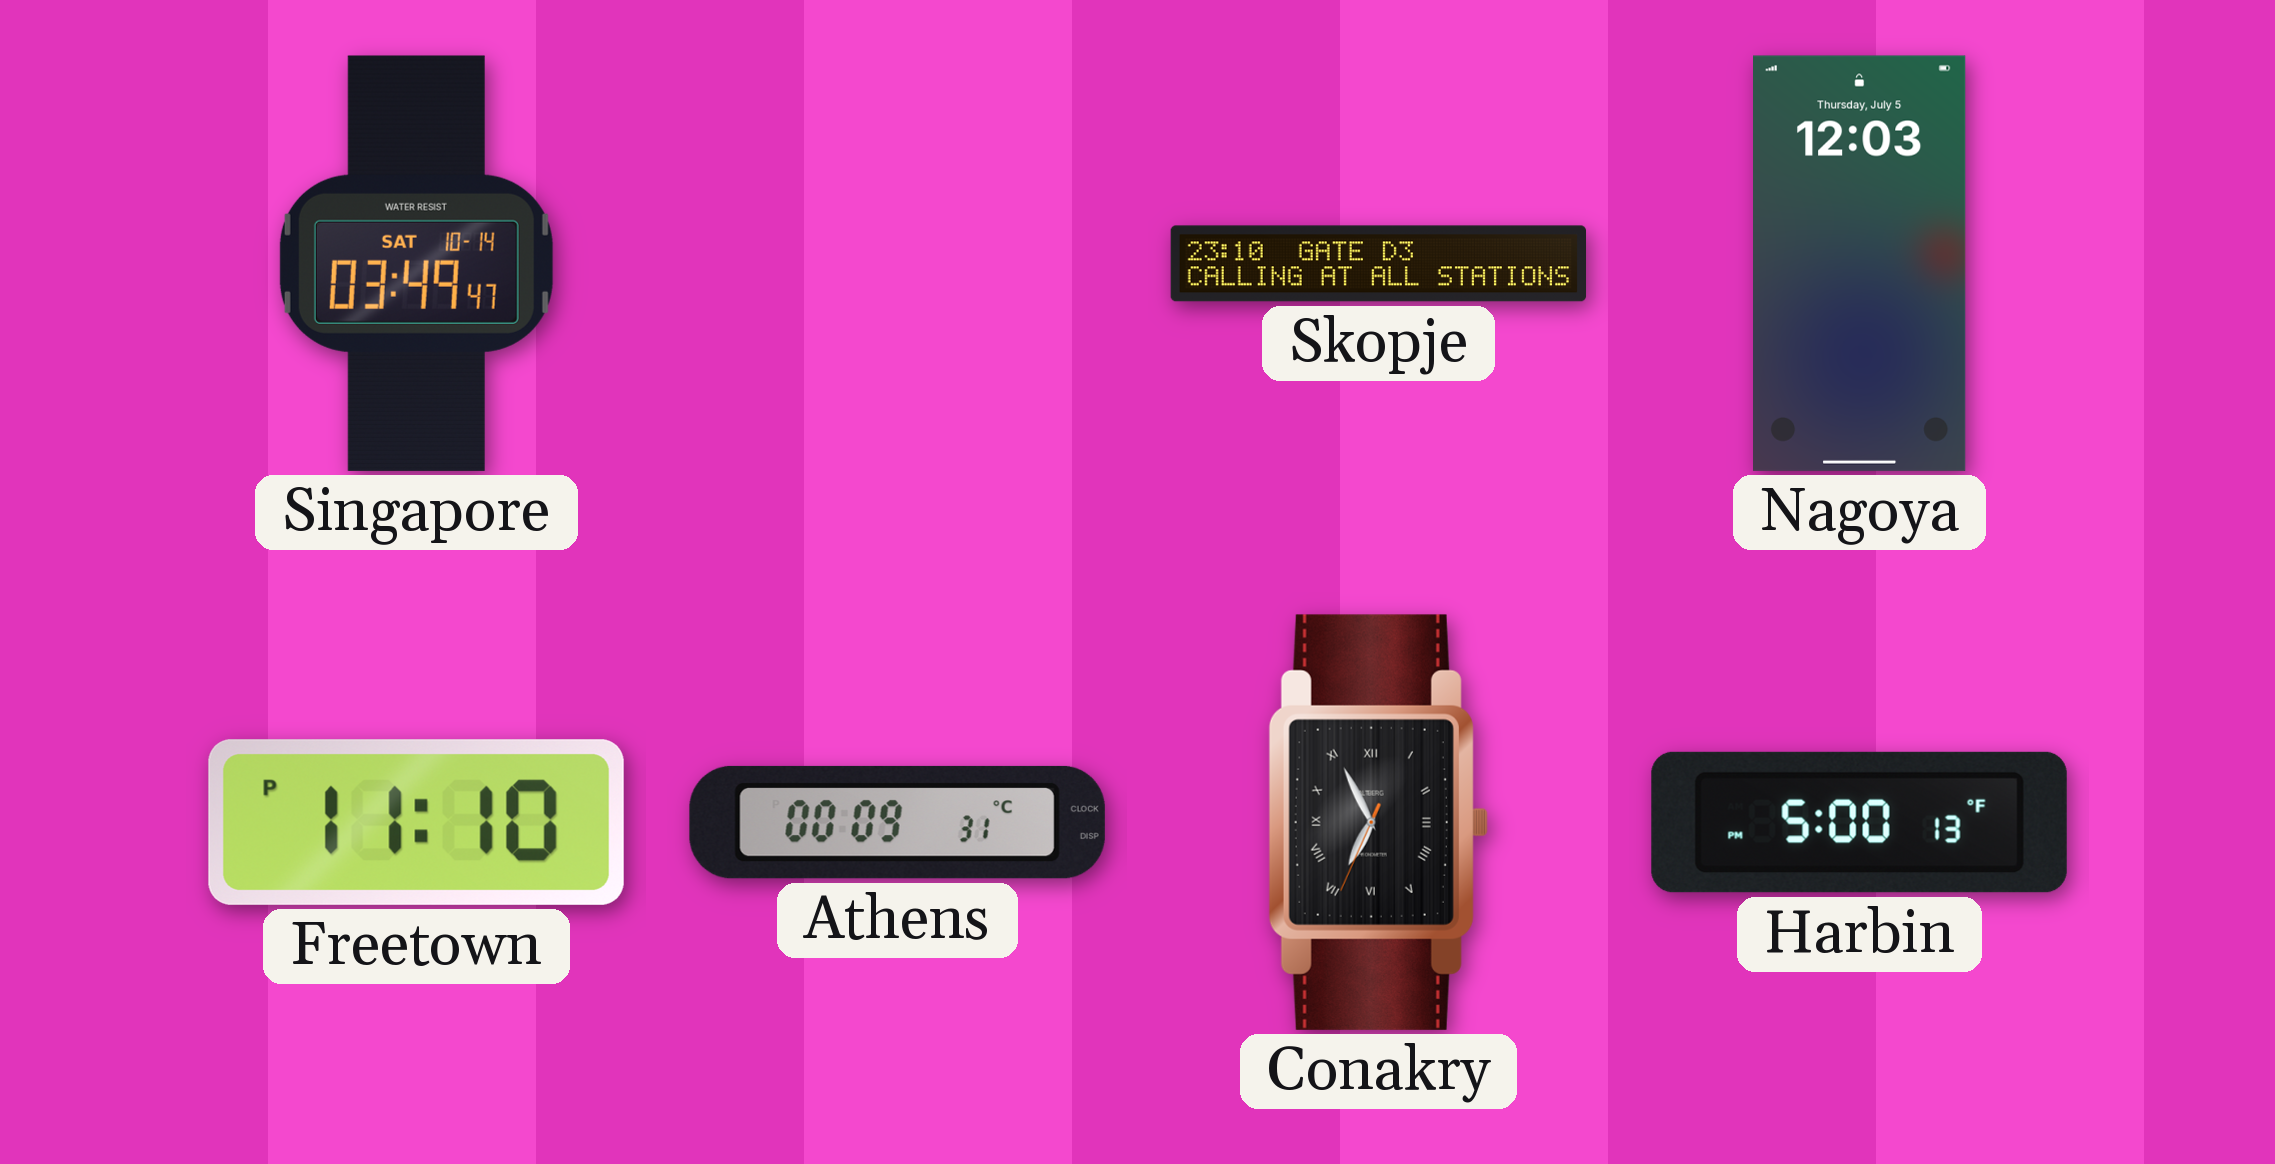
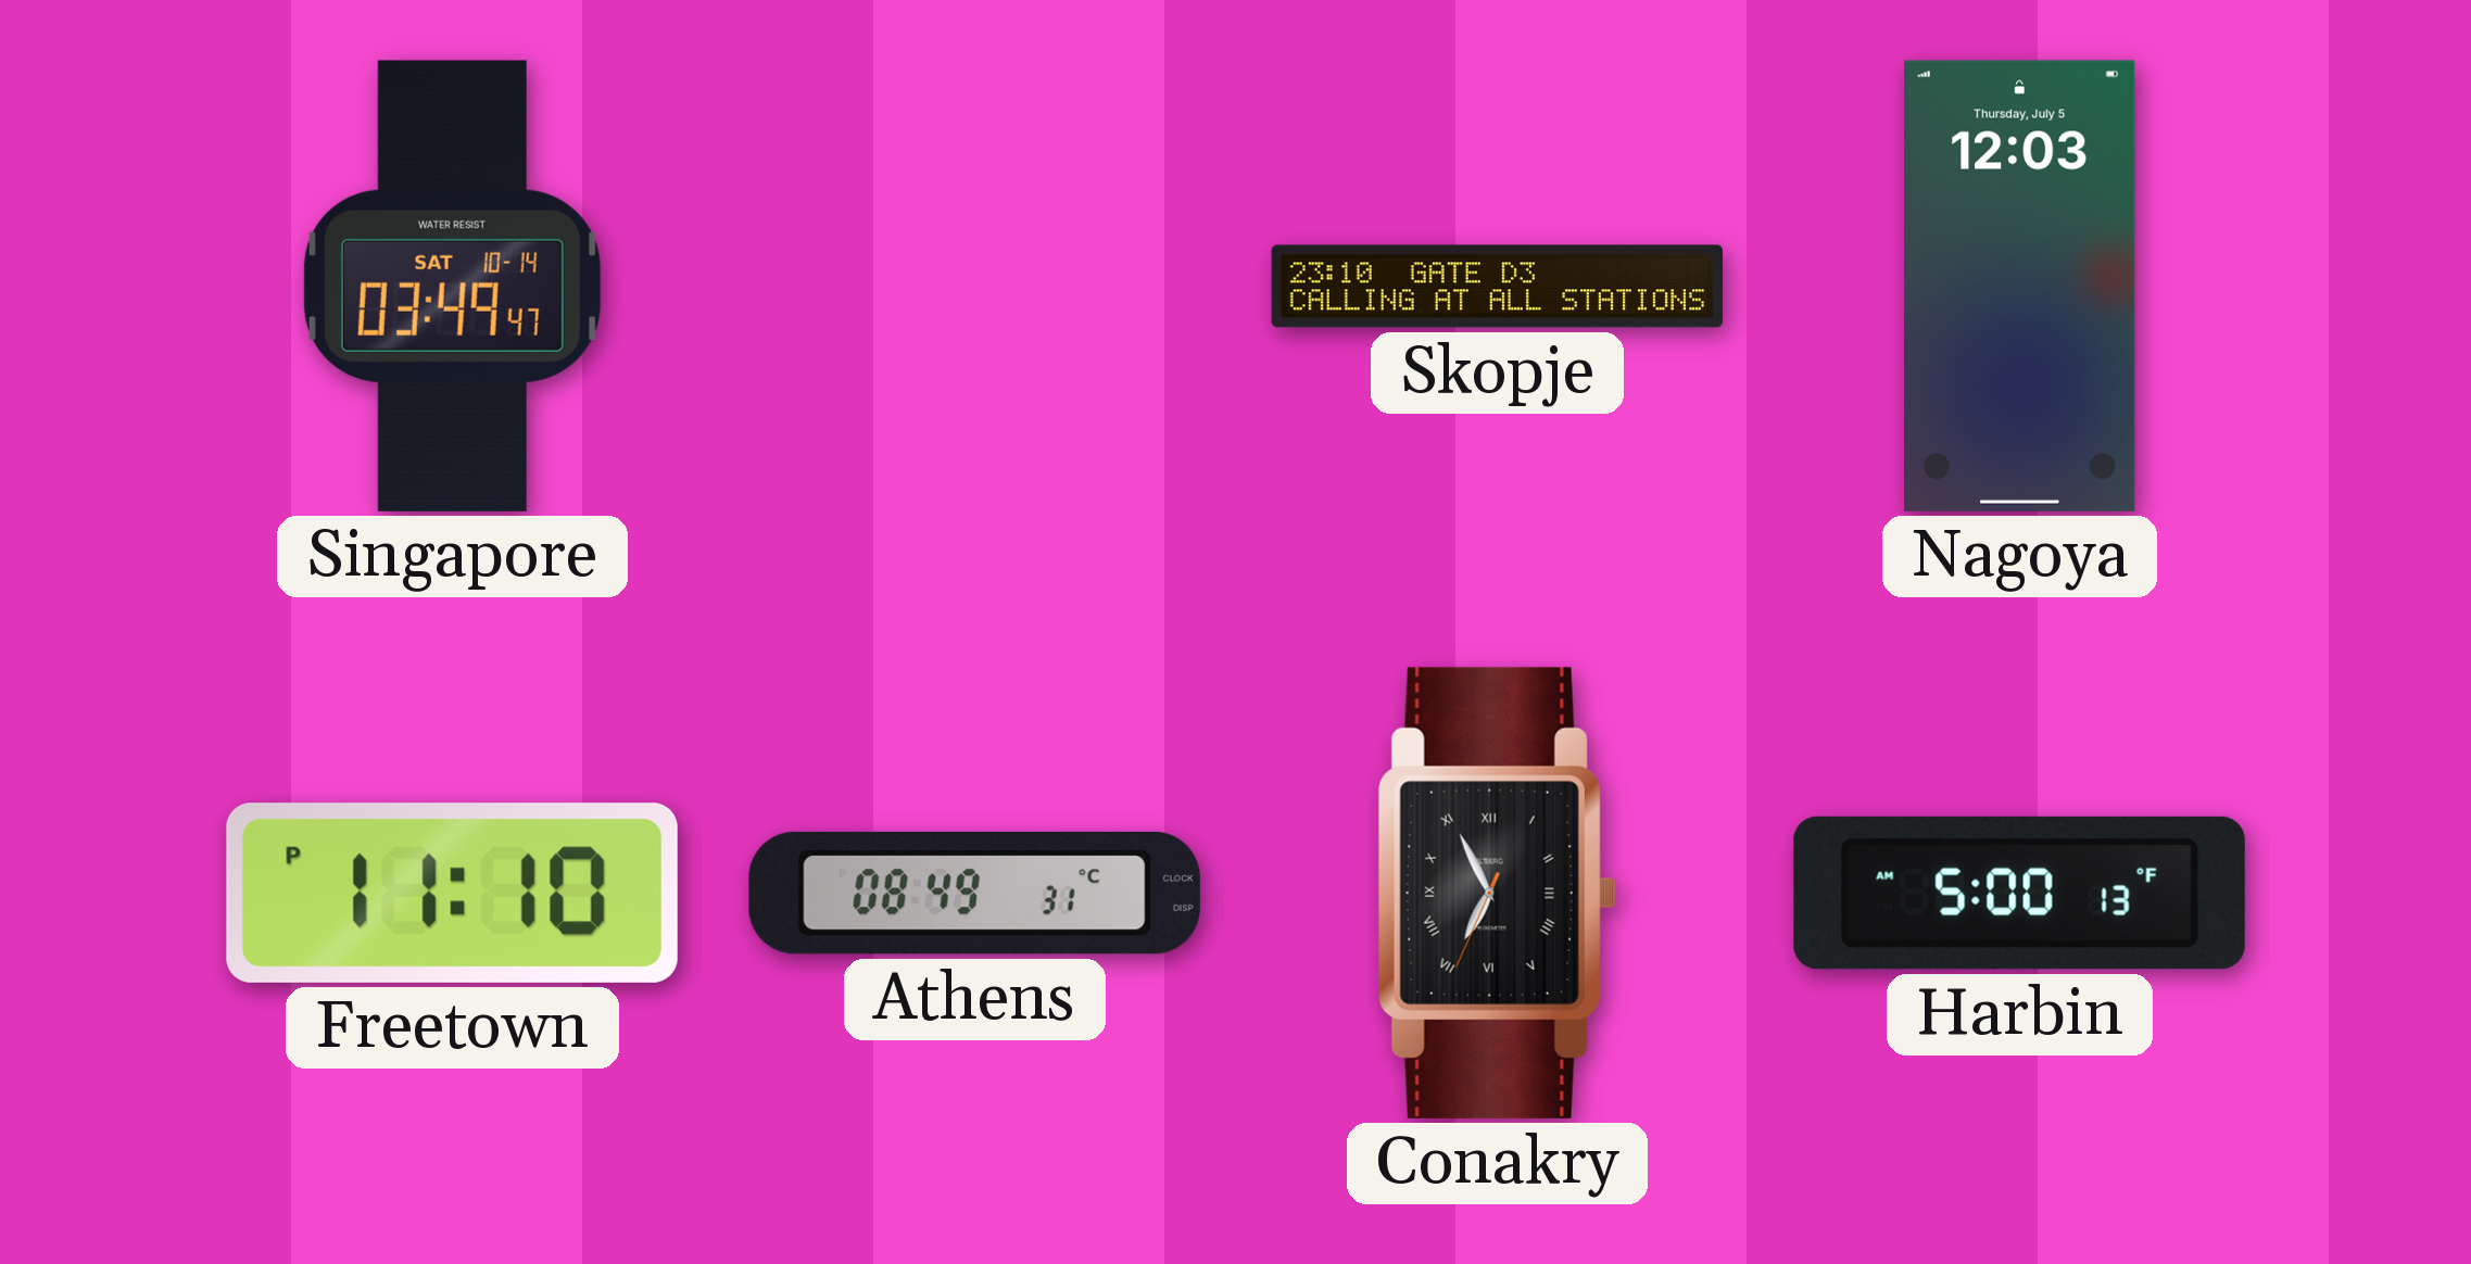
Athens: 00:09 -> 08:49
Harbin: 5:00 PM -> 5:00 AM
